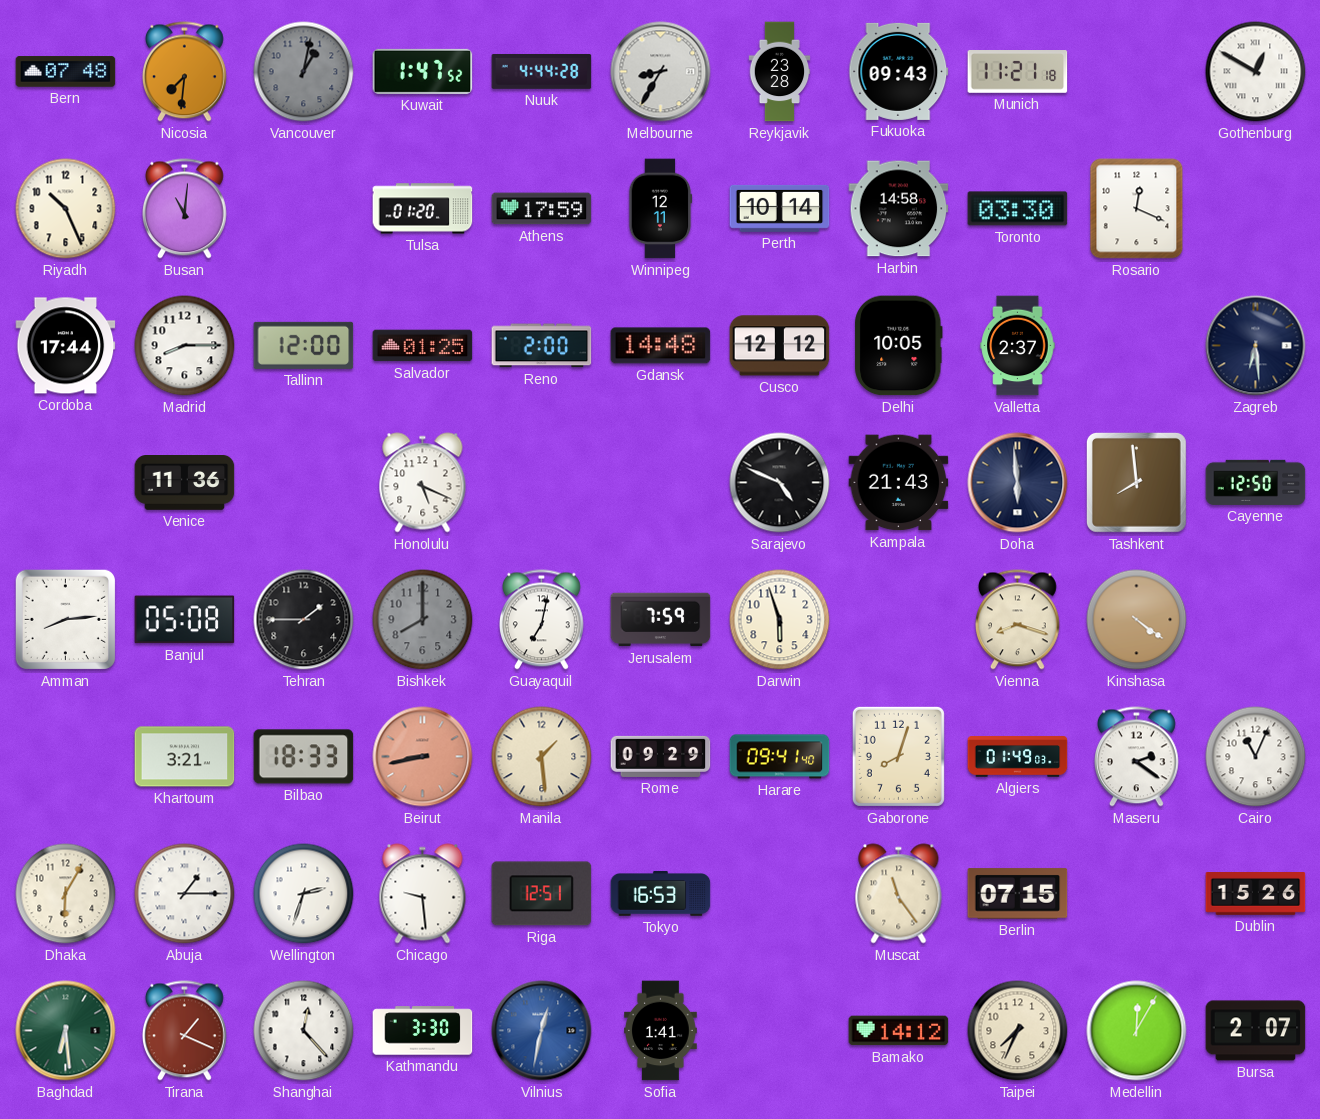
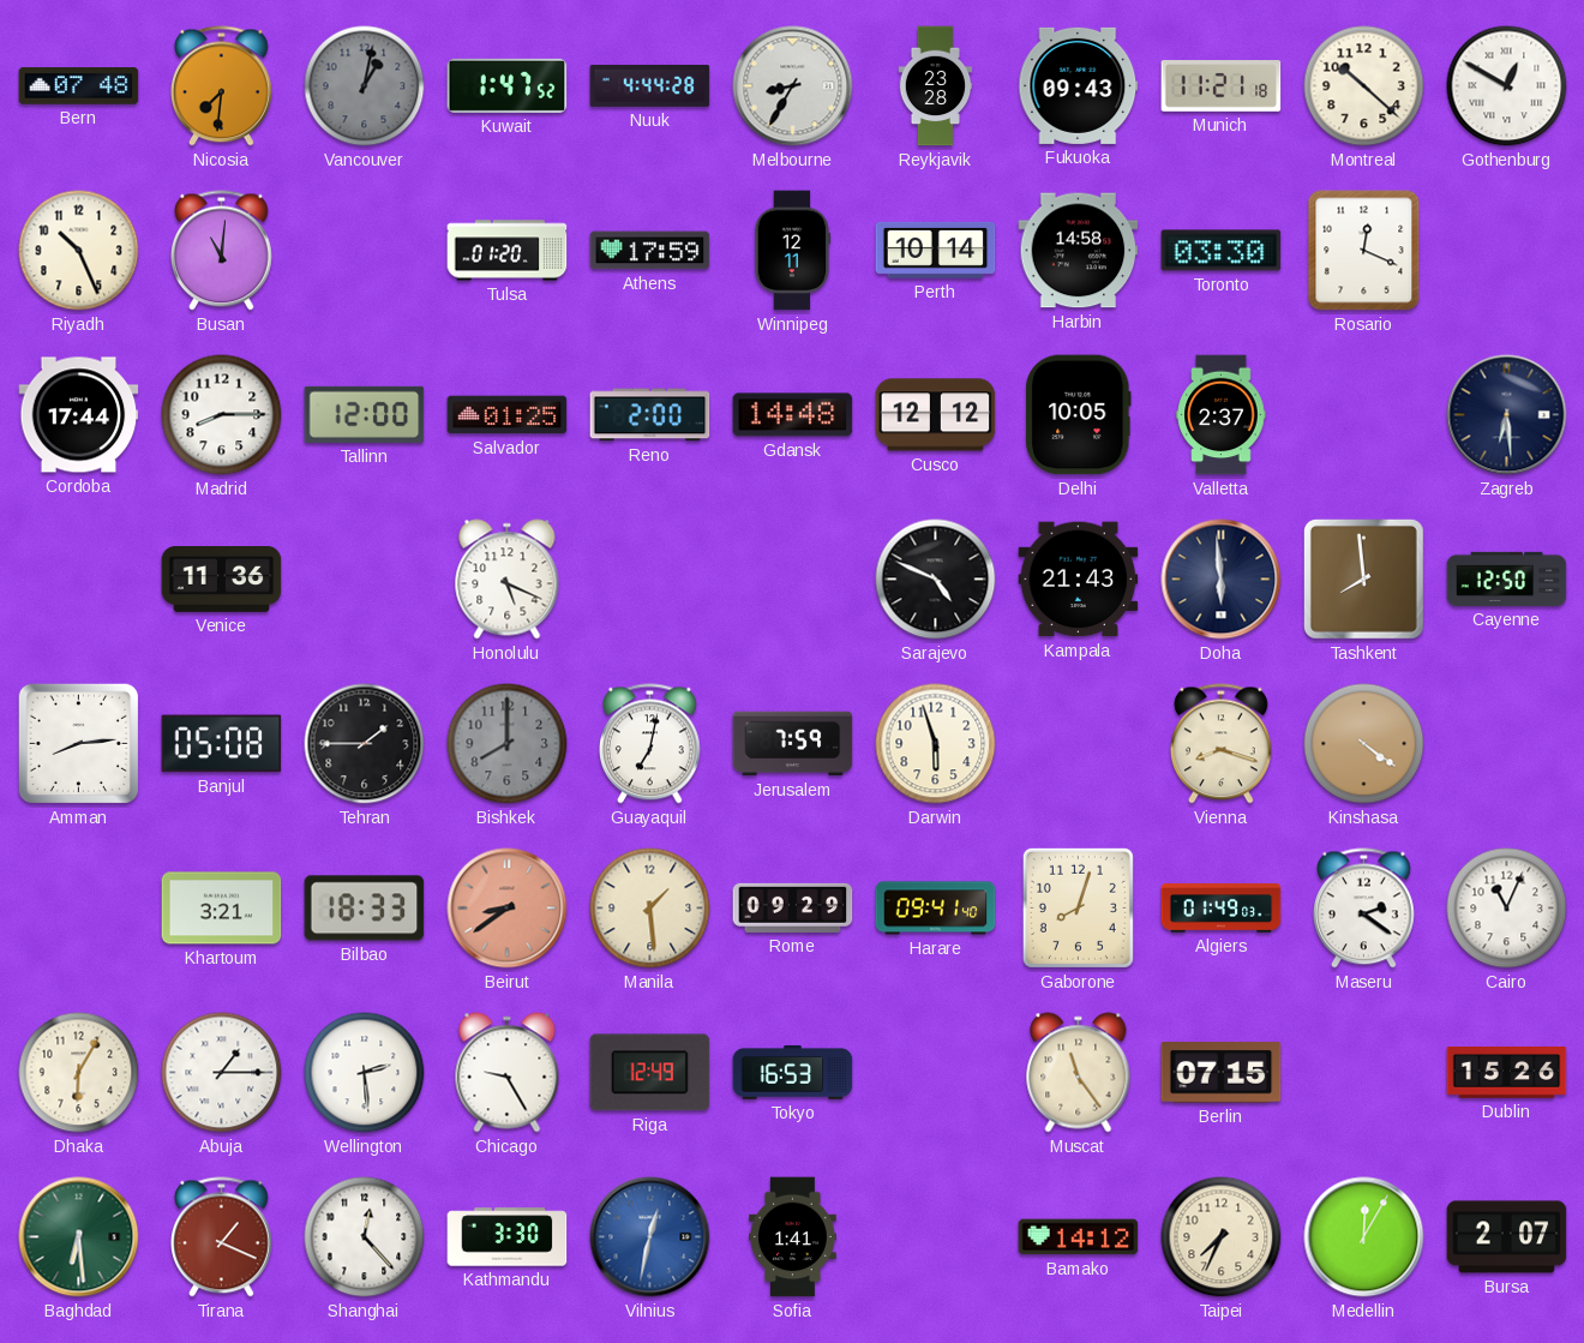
Montreal: none -> 10:22
Beirut: 8:43 -> 8:39
Wellington: 2:33 -> 2:29
Chicago: 9:29 -> 9:25
Riga: 12:51 -> 12:49
